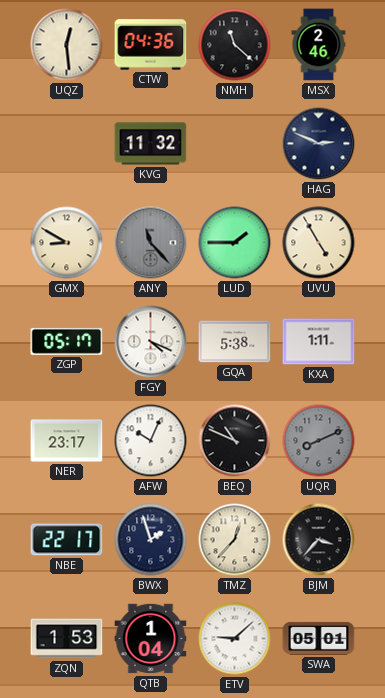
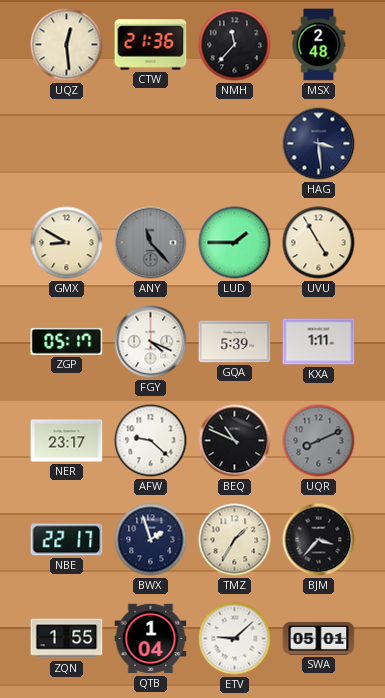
CTW: 04:36 -> 21:36
NMH: 11:22 -> 11:37
MSX: 2:46 -> 2:48
KVG: 11:32 -> none
HAG: 2:49 -> 3:29
GQA: 5:38 -> 5:39
AFW: 10:04 -> 9:22
TMZ: 12:37 -> 1:35
ZQN: 1:53 -> 1:55
